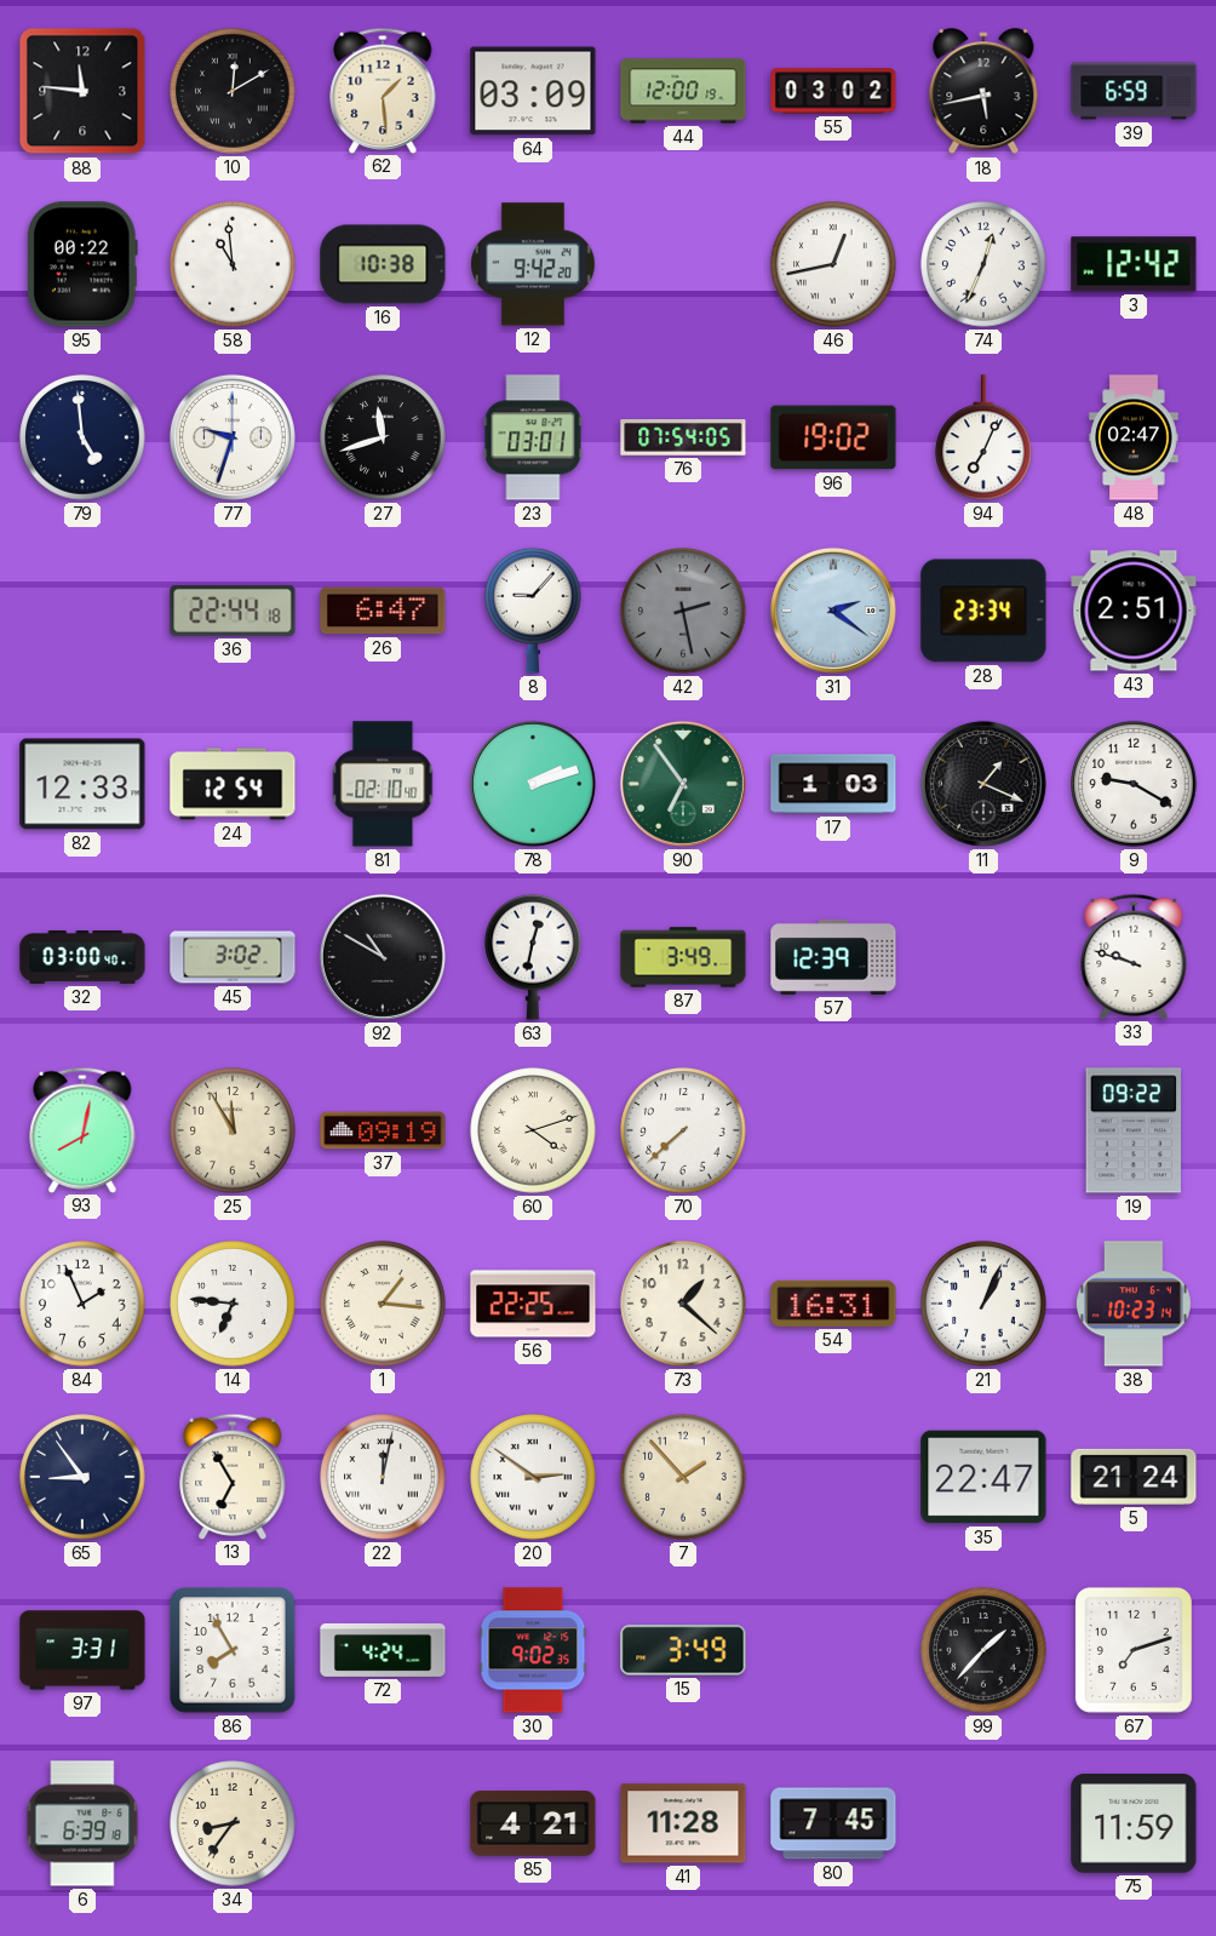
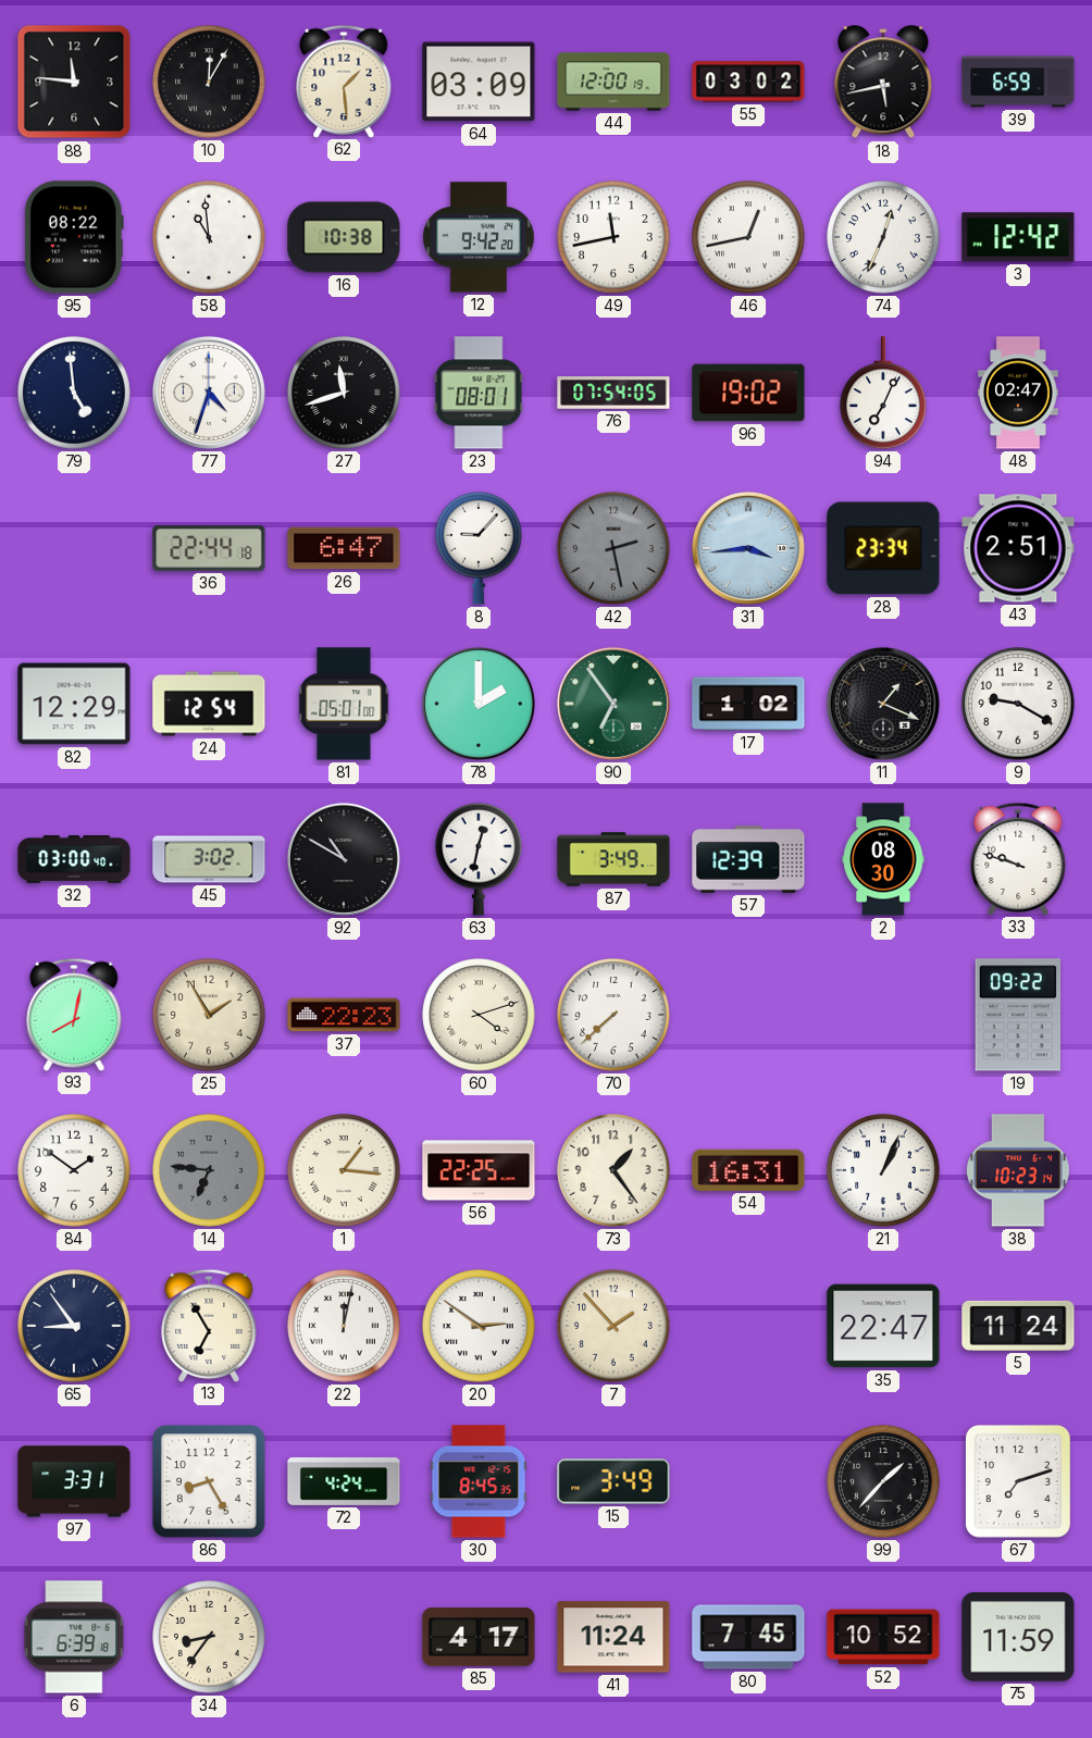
10: 12:10 -> 12:05
95: 00:22 -> 08:22
49: none -> 11:43
77: 9:33 -> 4:33
23: 03:01 -> 08:01
31: 2:21 -> 3:44
82: 12:33 -> 12:29
81: 02:10 -> 05:01
78: 2:12 -> 2:00
17: 1:03 -> 1:02
2: none -> 08:30
25: 11:55 -> 1:55
37: 09:19 -> 22:23
84: 1:56 -> 1:51
14 dial: white -> grey
73: 1:22 -> 1:24
5: 21:24 -> 11:24
86: 7:55 -> 8:25
30: 9:02 -> 8:45
85: 4:21 -> 4:17
41: 11:28 -> 11:24
52: none -> 10:52
